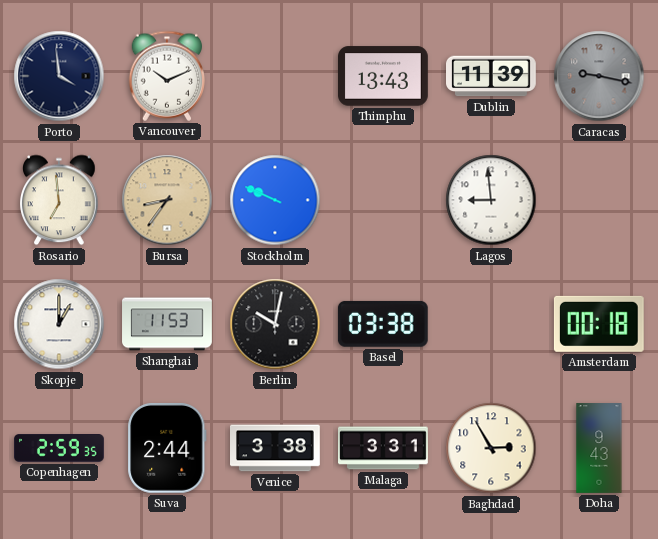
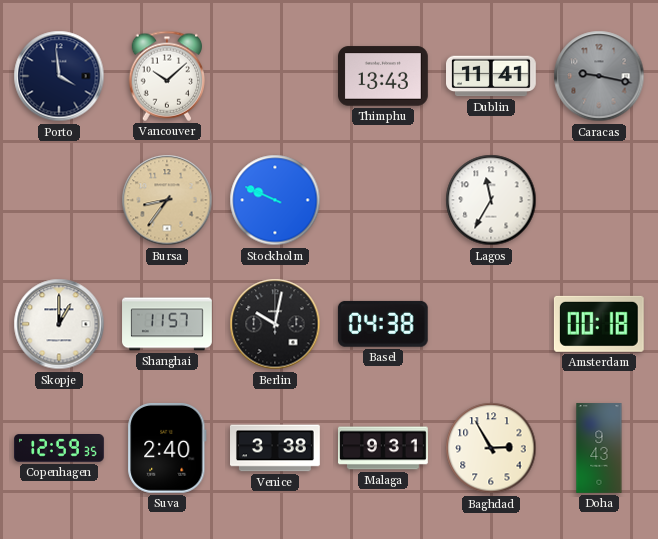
Vancouver: 10:11 -> 10:08
Dublin: 11:39 -> 11:41
Rosario: 6:59 -> none
Lagos: 8:59 -> 11:35
Shanghai: 11:53 -> 11:57
Basel: 03:38 -> 04:38
Copenhagen: 2:59 -> 12:59
Suva: 2:44 -> 2:40
Malaga: 3:31 -> 9:31
